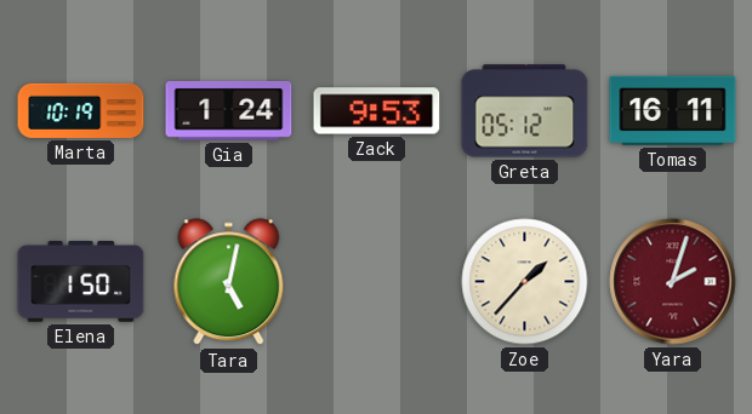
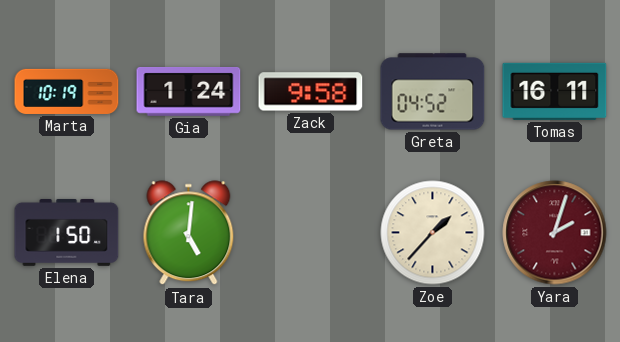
Zack: 9:53 -> 9:58
Greta: 05:12 -> 04:52
Tara: 5:02 -> 5:01
